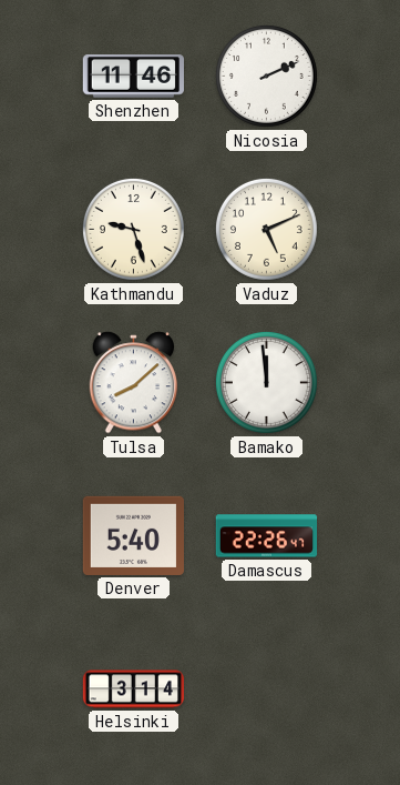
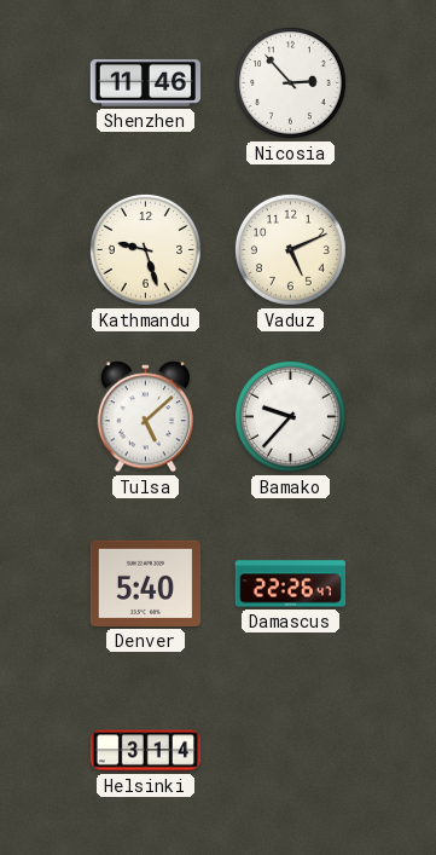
Nicosia: 2:11 -> 2:53
Tulsa: 8:08 -> 5:08
Bamako: 11:59 -> 9:37
